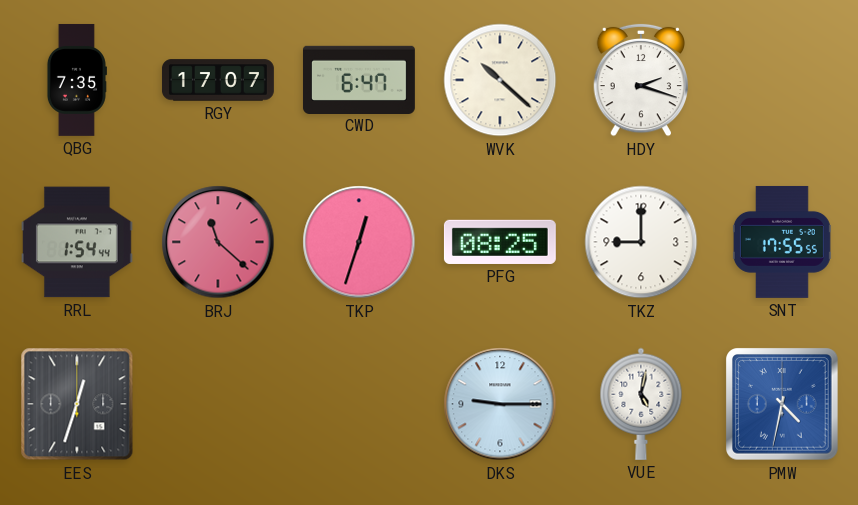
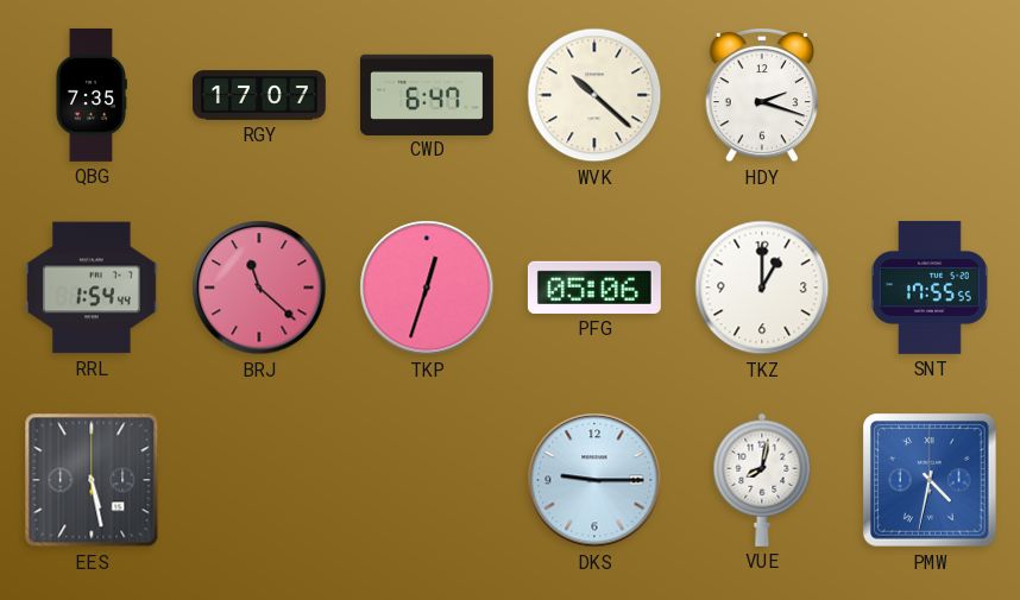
PFG: 08:25 -> 05:06
TKZ: 9:00 -> 1:00
EES: 12:33 -> 5:28
VUE: 5:02 -> 8:02
